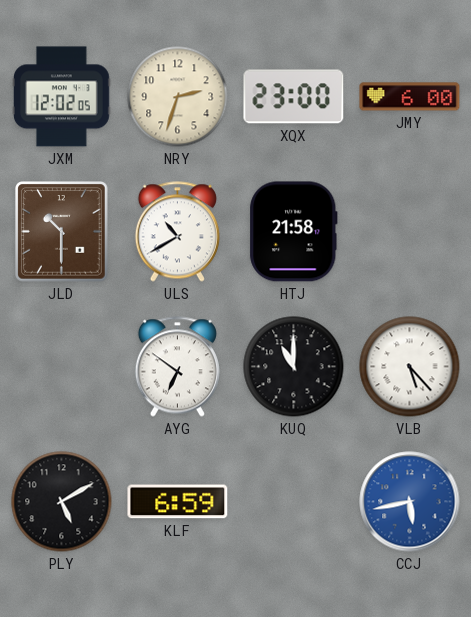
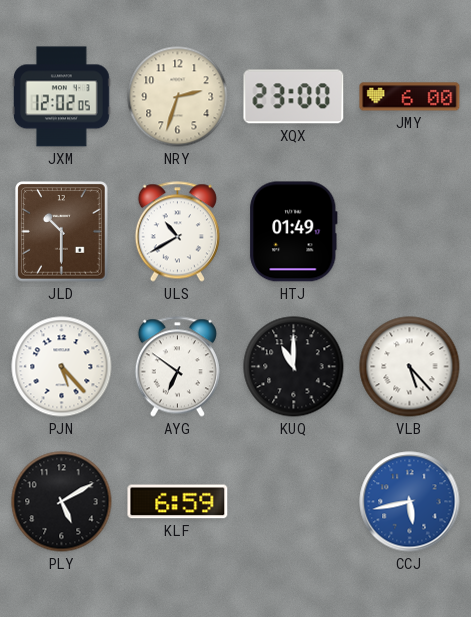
HTJ: 21:58 -> 01:49
PJN: none -> 5:23
